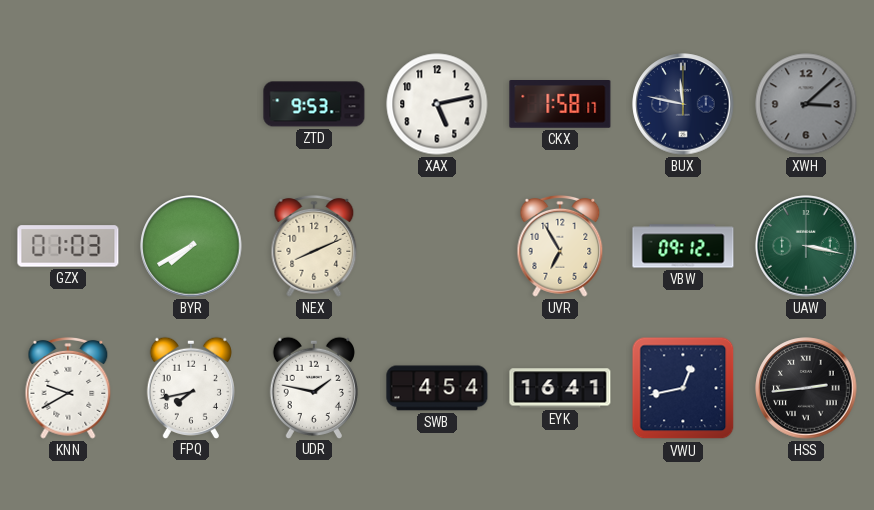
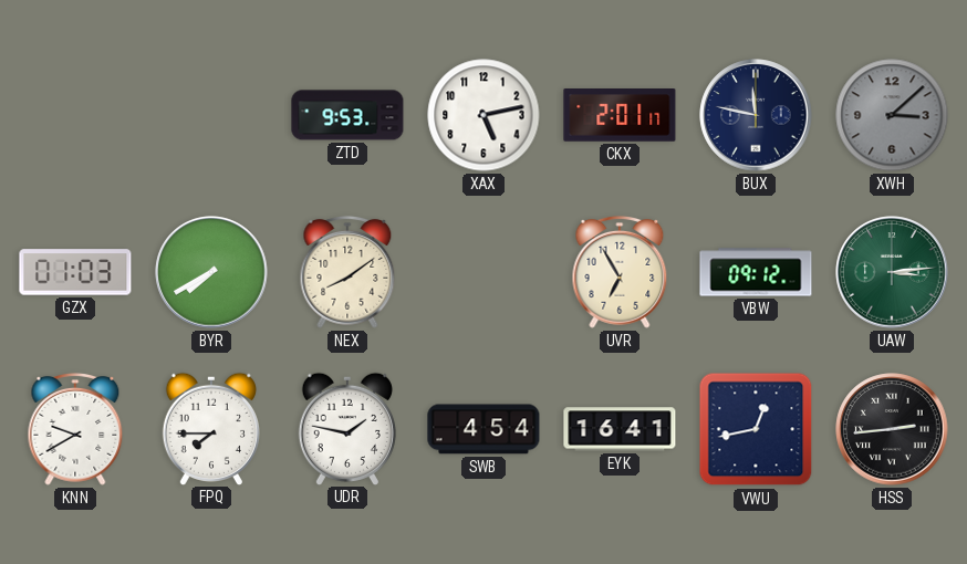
CKX: 1:58 -> 2:01
NEX: 8:11 -> 8:09
UAW: 3:17 -> 3:14
FPQ: 7:43 -> 7:45
